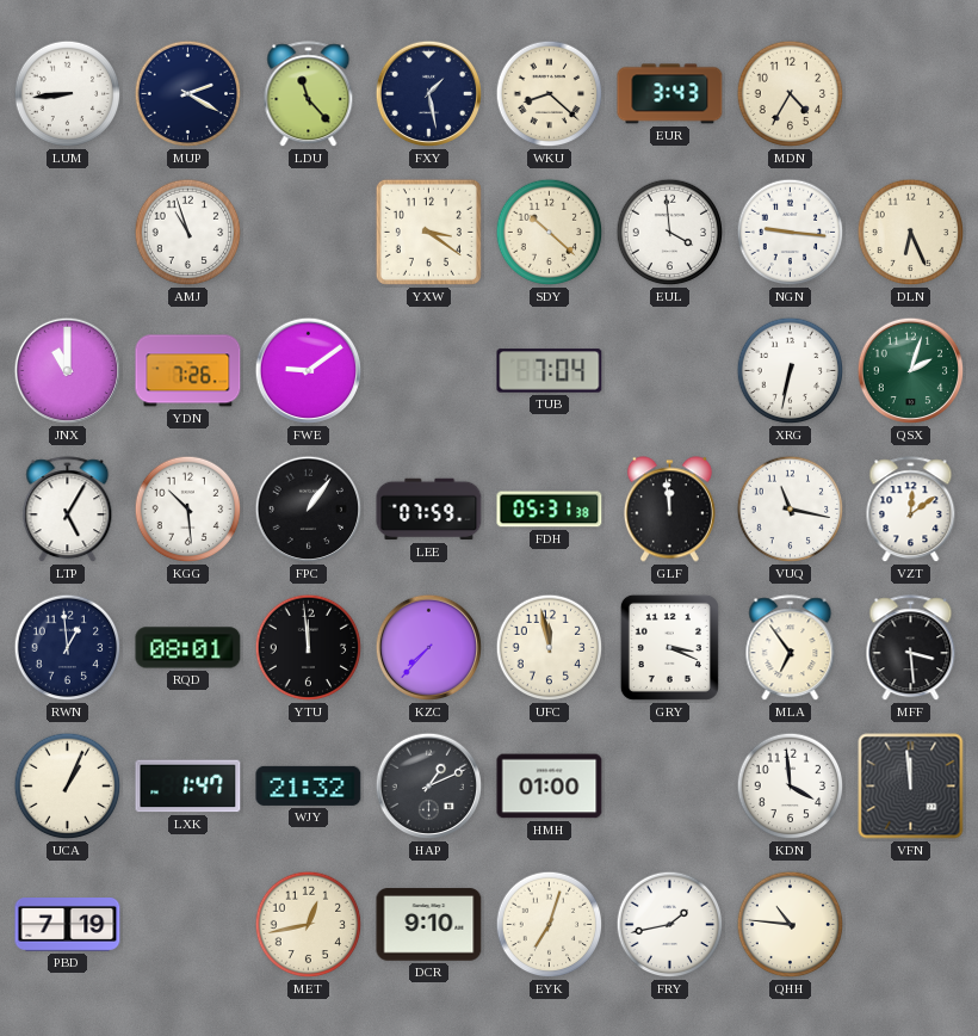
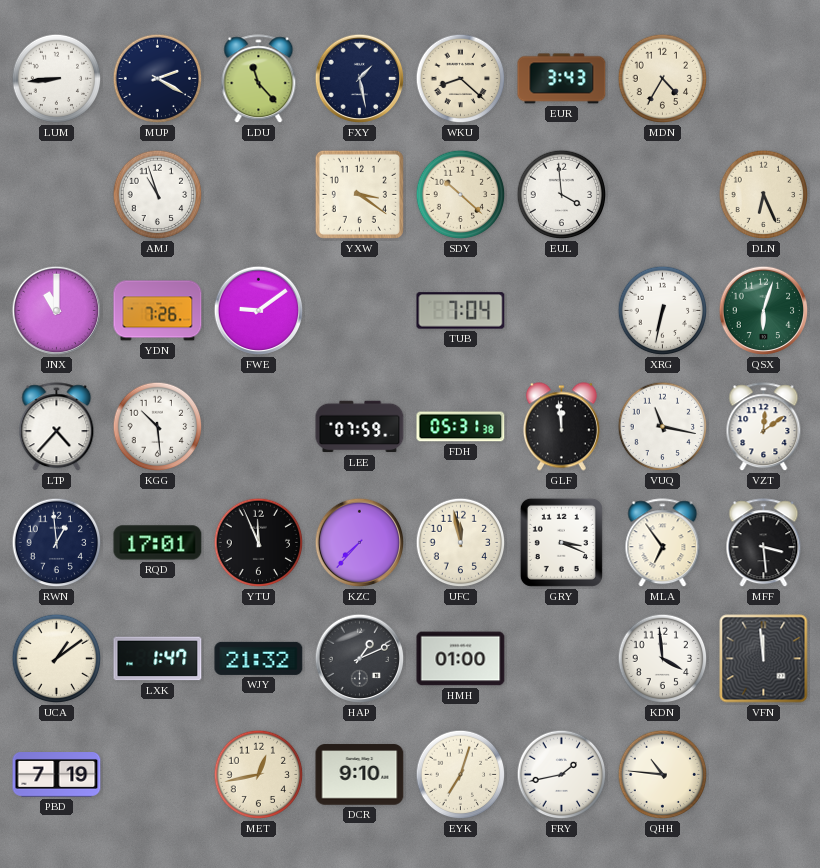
NGN: 9:16 -> none
QSX: 2:03 -> 6:03
LTP: 5:05 -> 4:37
FPC: 1:06 -> none
RQD: 08:01 -> 17:01
YTU: 11:59 -> 11:56
UCA: 1:04 -> 1:09
